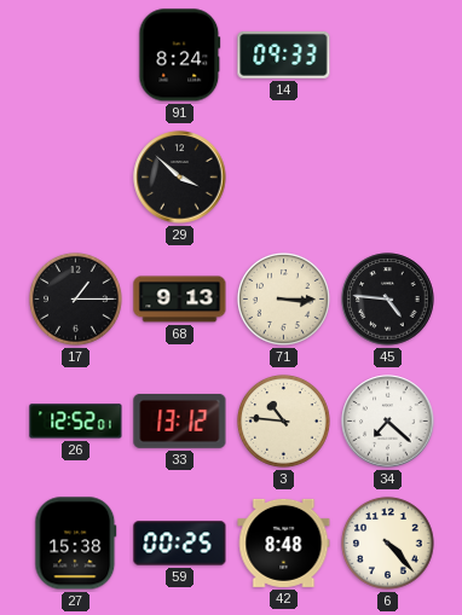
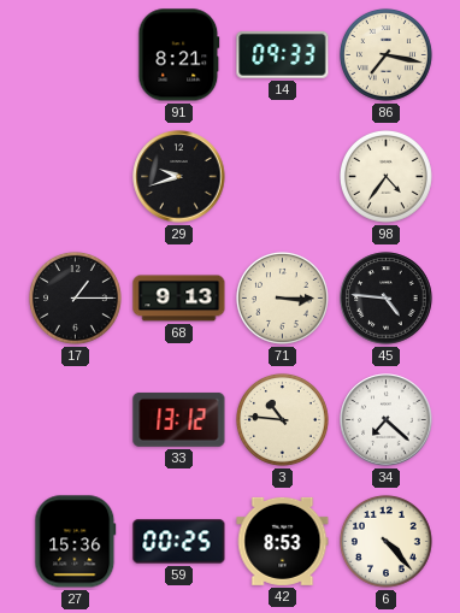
91: 8:24 -> 8:21
86: none -> 7:17
29: 3:52 -> 9:42
98: none -> 4:36
26: 12:52 -> none
27: 15:38 -> 15:36
42: 8:48 -> 8:53
